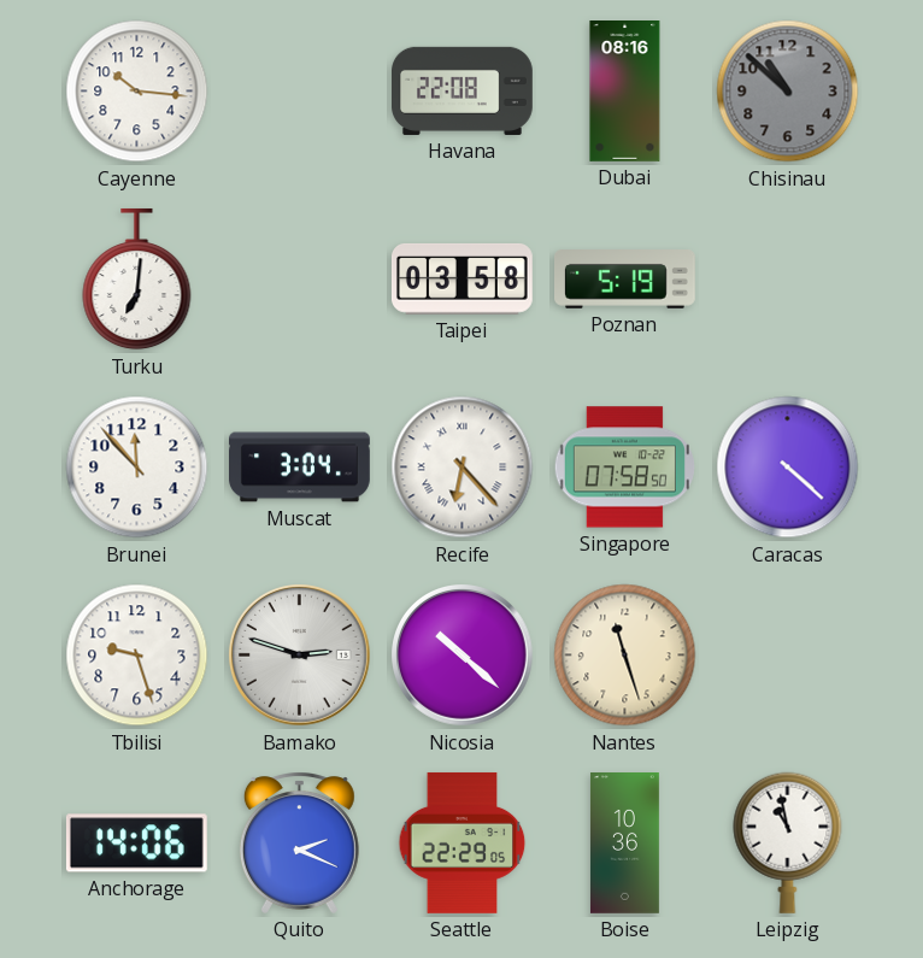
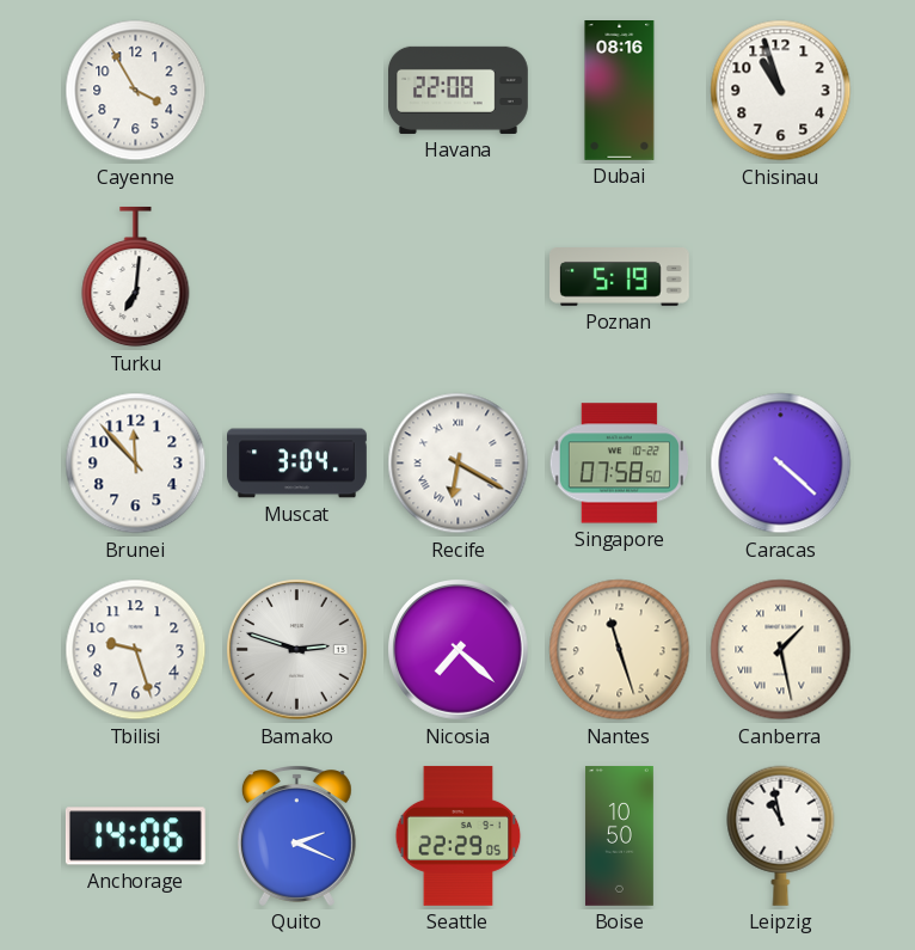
Cayenne: 10:16 -> 3:55
Chisinau: 10:52 -> 10:57
Chisinau dial: grey -> white
Taipei: 03:58 -> none
Recife: 6:23 -> 6:20
Nicosia: 10:22 -> 7:22
Canberra: none -> 1:28
Boise: 10:36 -> 10:50
